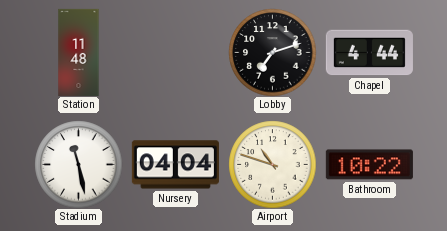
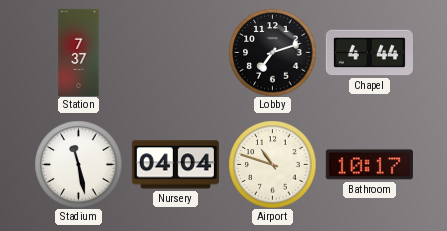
Station: 11:48 -> 7:37
Bathroom: 10:22 -> 10:17
